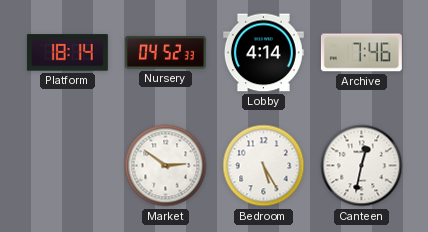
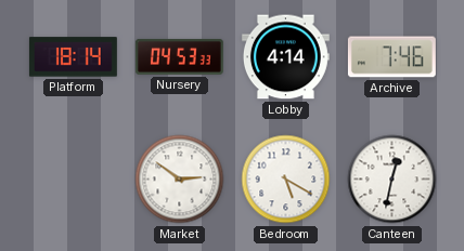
Nursery: 04:52 -> 04:53
Bedroom: 5:25 -> 5:20
